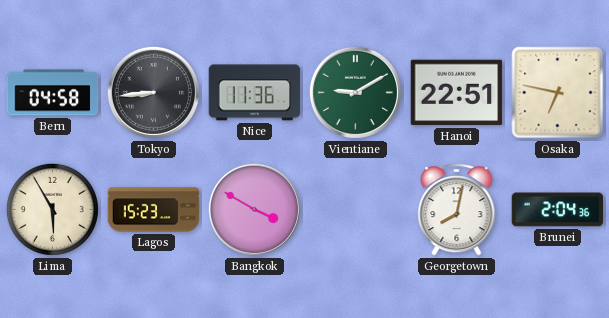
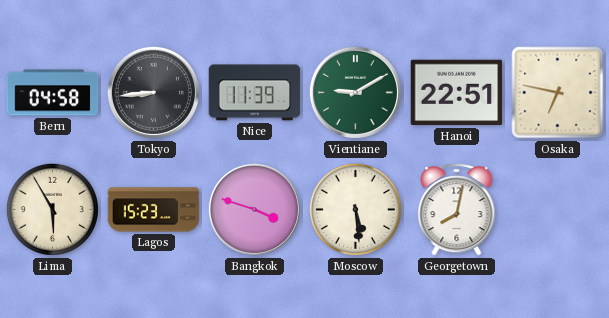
Nice: 11:36 -> 11:39
Bangkok: 3:50 -> 3:48
Moscow: none -> 5:29
Brunei: 2:04 -> none
